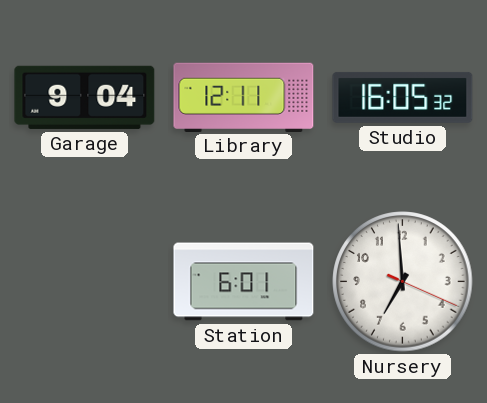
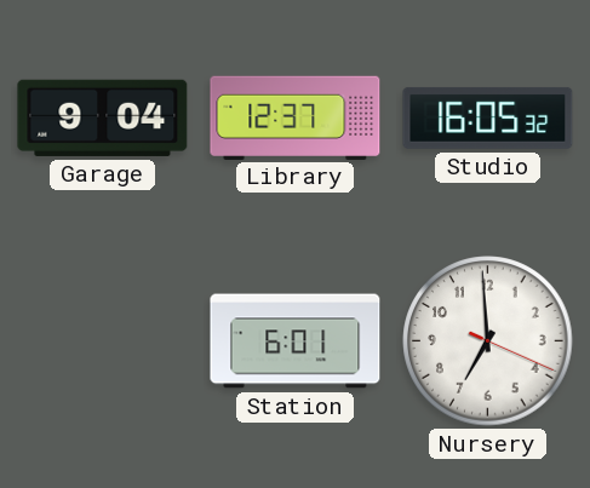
Library: 12:11 -> 12:37
